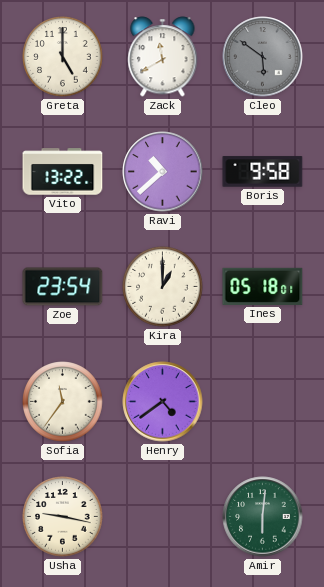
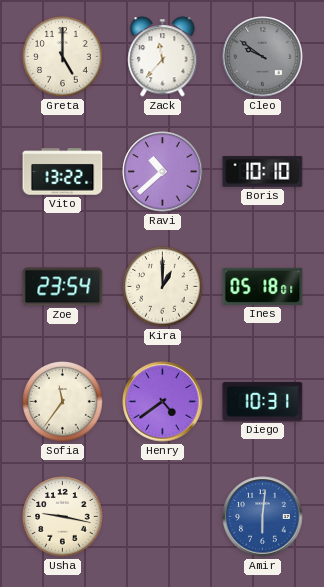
Zack: 11:40 -> 11:37
Cleo: 5:51 -> 9:51
Boris: 9:58 -> 10:10
Diego: none -> 10:31
Amir dial: green -> blue
